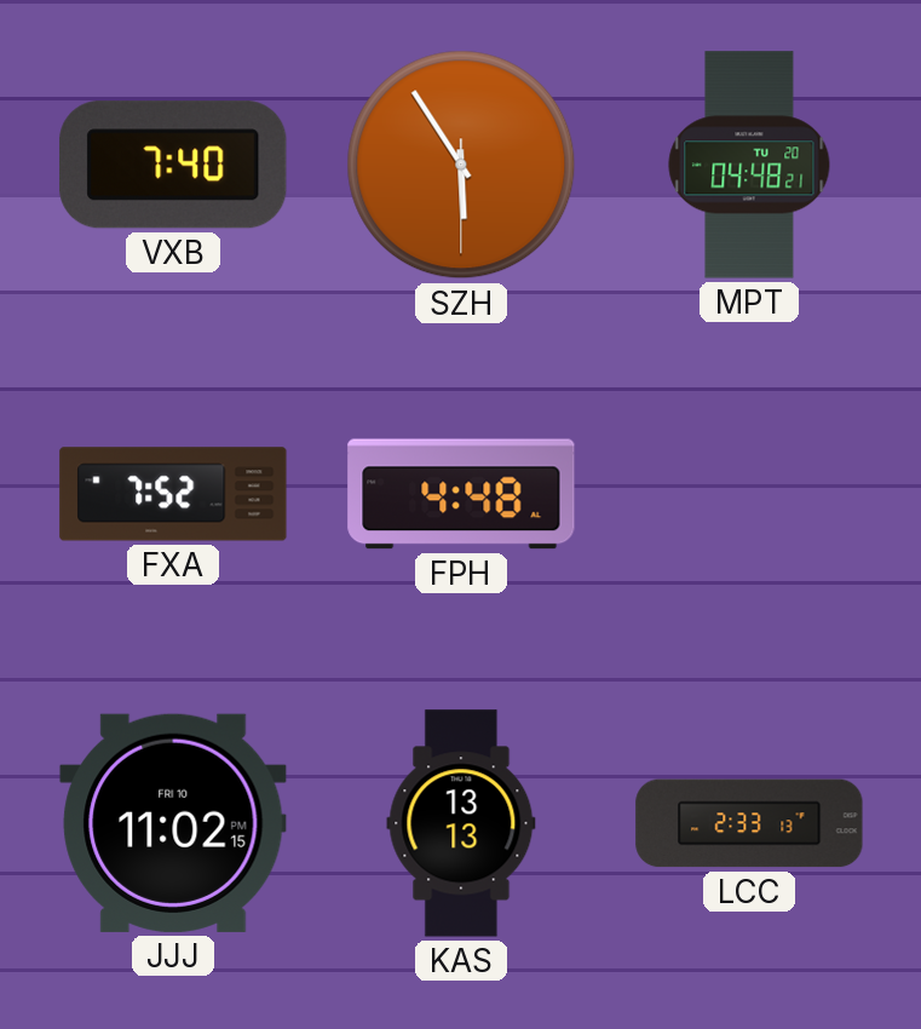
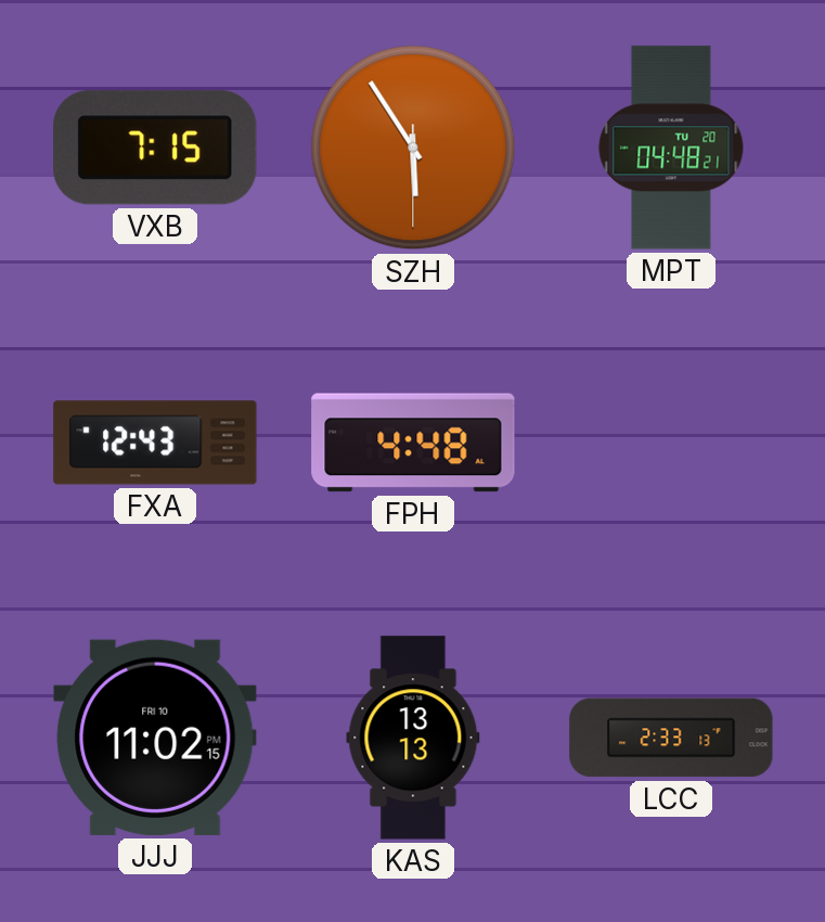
VXB: 7:40 -> 7:15
FXA: 7:52 -> 12:43
